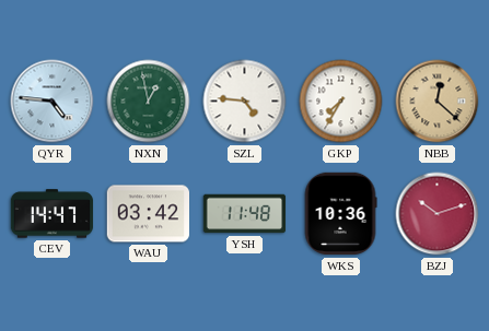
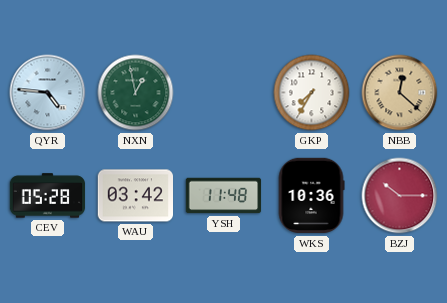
SZL: 4:46 -> none
CEV: 14:47 -> 05:28
BZJ: 10:12 -> 10:15
